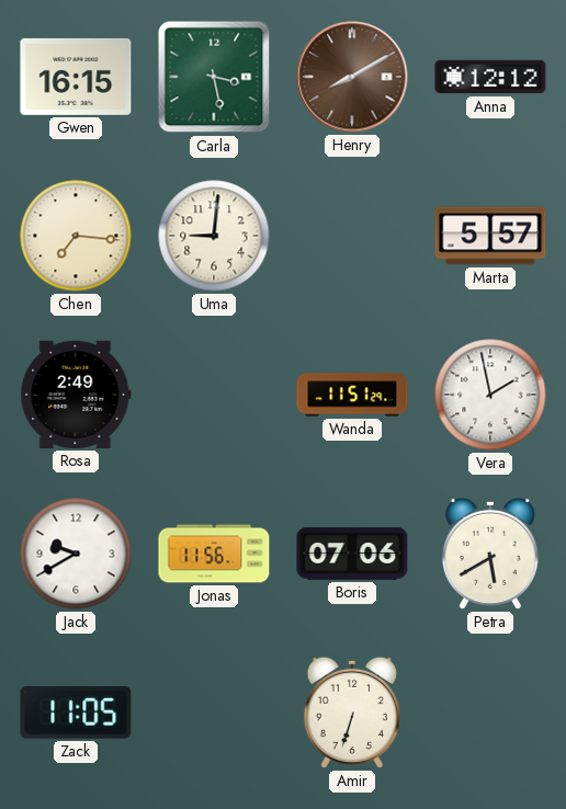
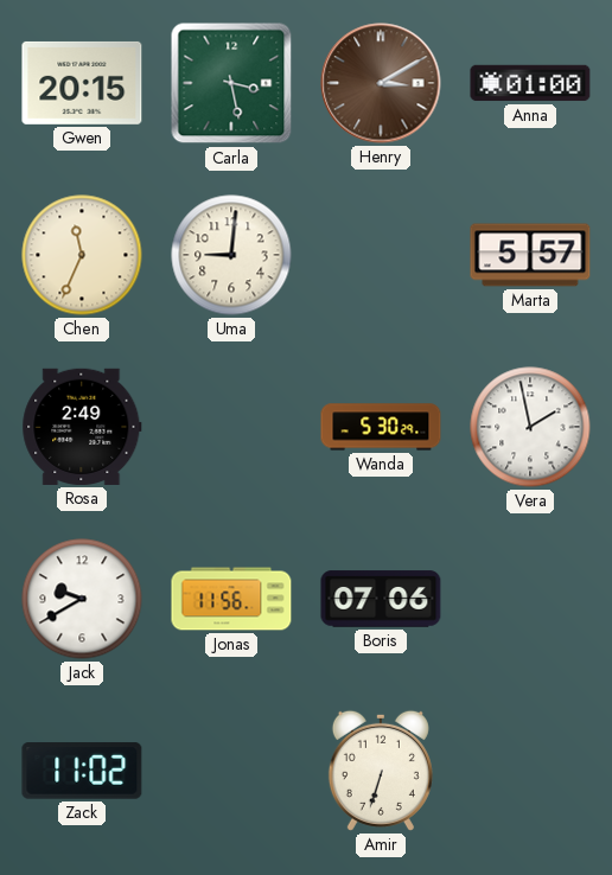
Gwen: 16:15 -> 20:15
Henry: 8:10 -> 3:10
Anna: 12:12 -> 01:00
Chen: 7:16 -> 11:34
Wanda: 11:51 -> 5:30
Petra: 5:40 -> none
Zack: 11:05 -> 11:02
